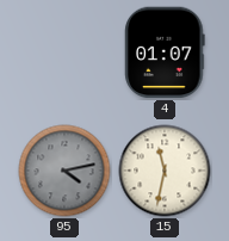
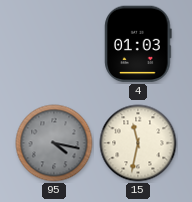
4: 01:07 -> 01:03
95: 4:13 -> 4:17
